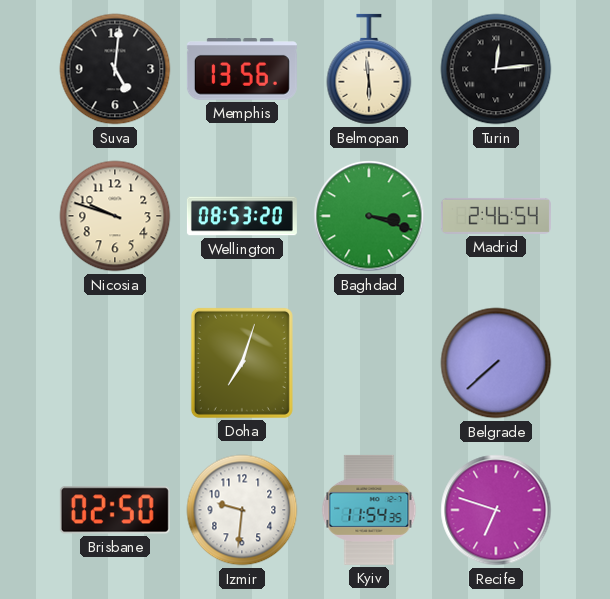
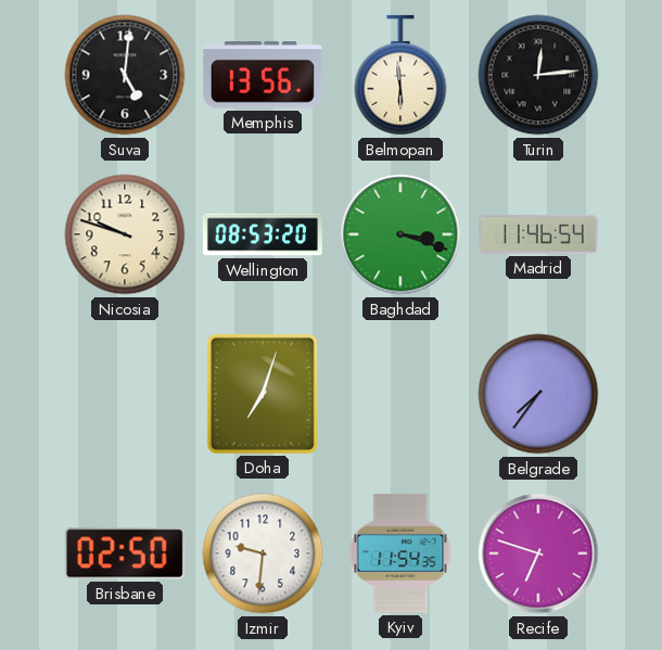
Madrid: 2:46 -> 11:46
Belgrade: 7:38 -> 7:36
